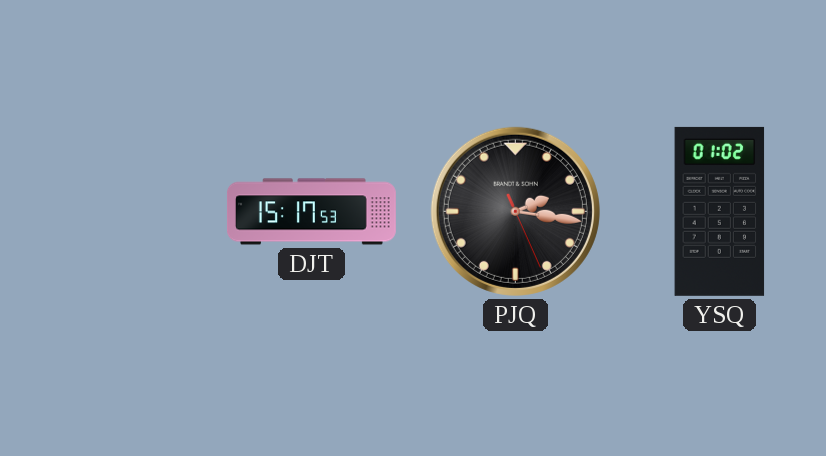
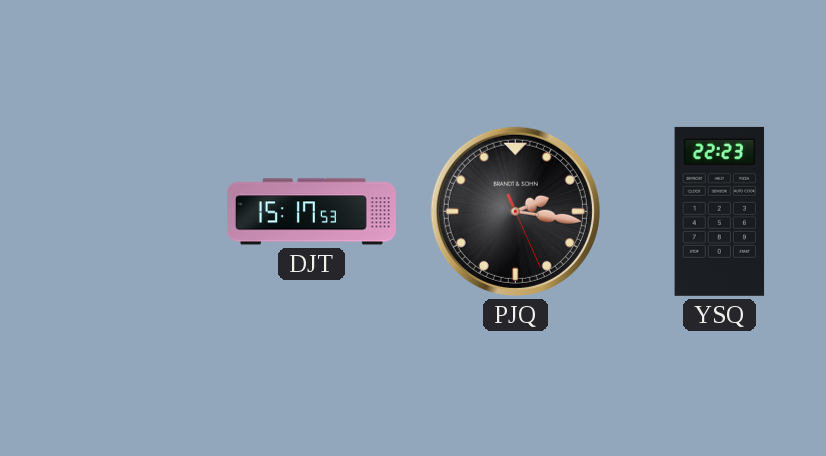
YSQ: 01:02 -> 22:23
